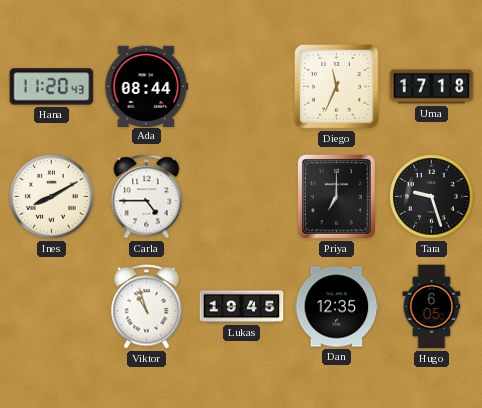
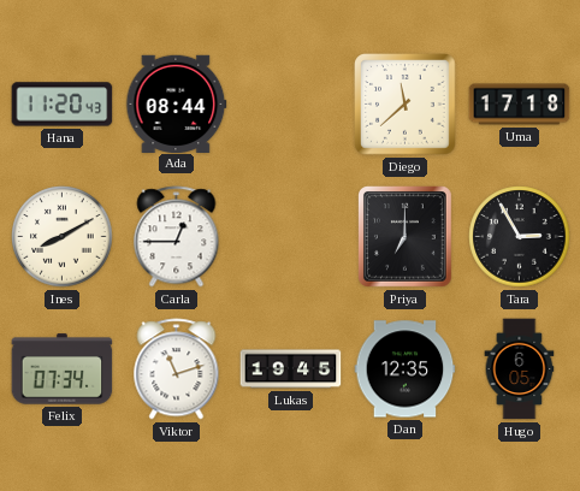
Diego: 11:34 -> 11:38
Carla: 4:45 -> 12:45
Tara: 9:27 -> 2:55
Felix: none -> 07:34
Viktor: 10:57 -> 11:12
